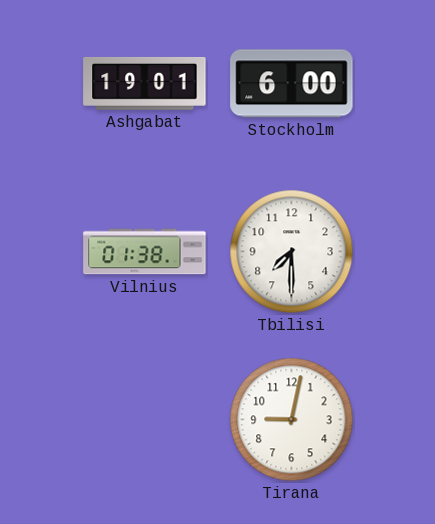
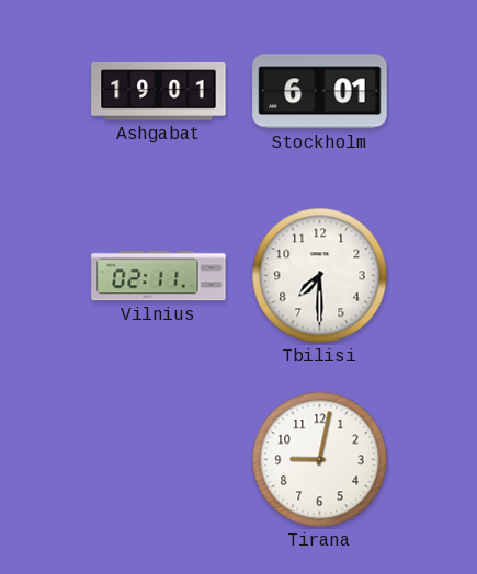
Stockholm: 6:00 -> 6:01
Vilnius: 01:38 -> 02:11
